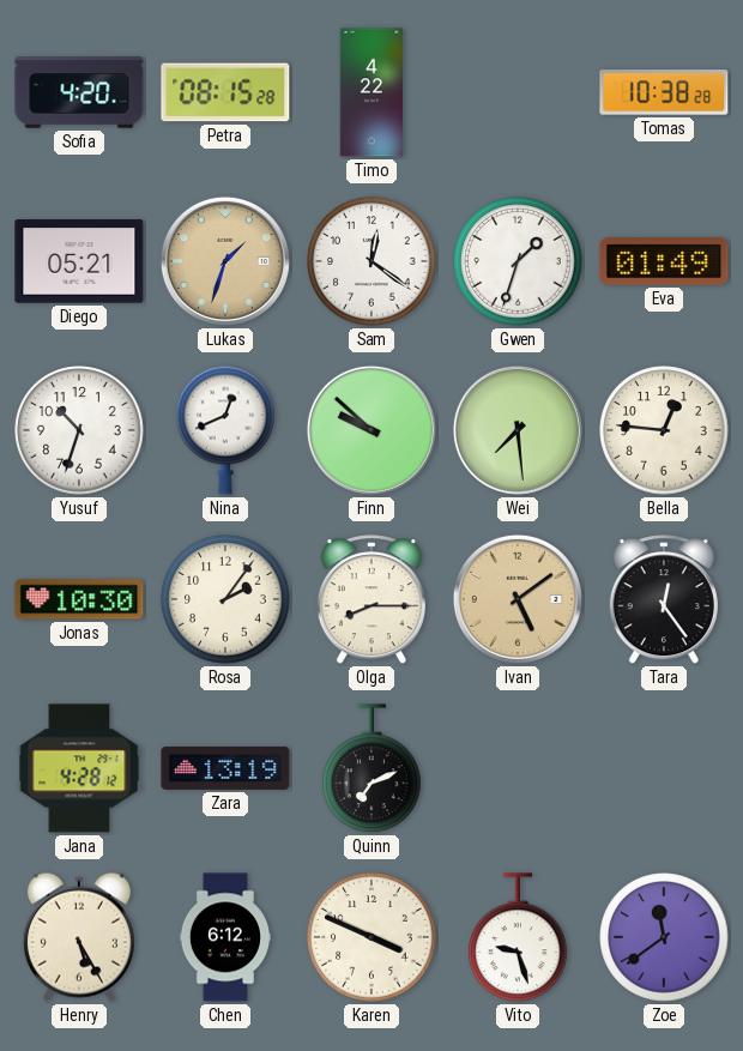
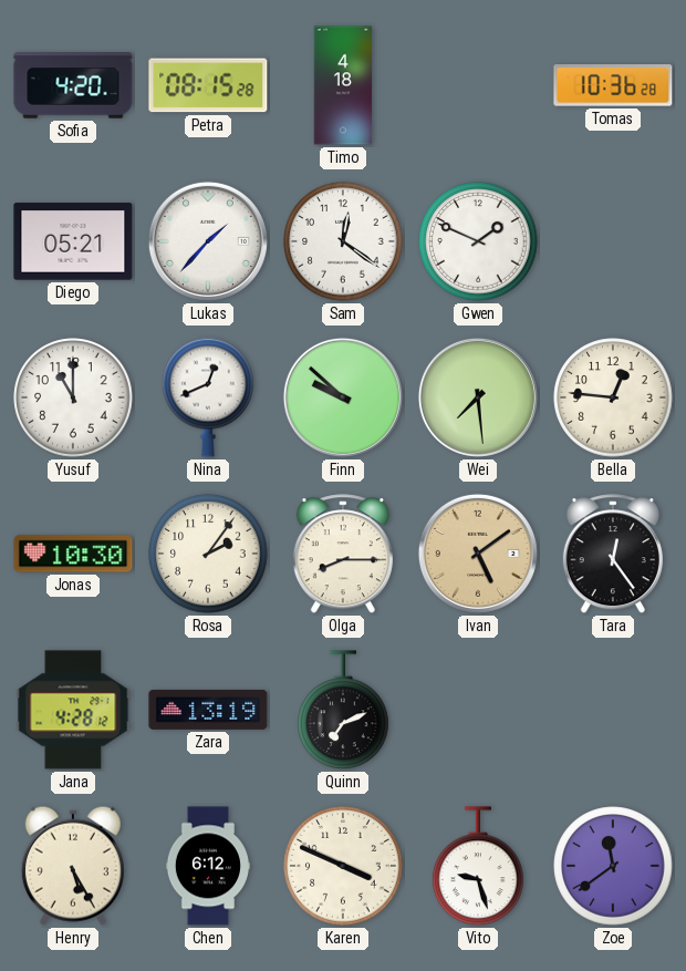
Timo: 4:22 -> 4:18
Tomas: 10:38 -> 10:36
Lukas: 1:33 -> 1:37
Lukas dial: champagne -> white
Gwen: 1:33 -> 1:49
Eva: 01:49 -> none
Yusuf: 10:33 -> 11:00
